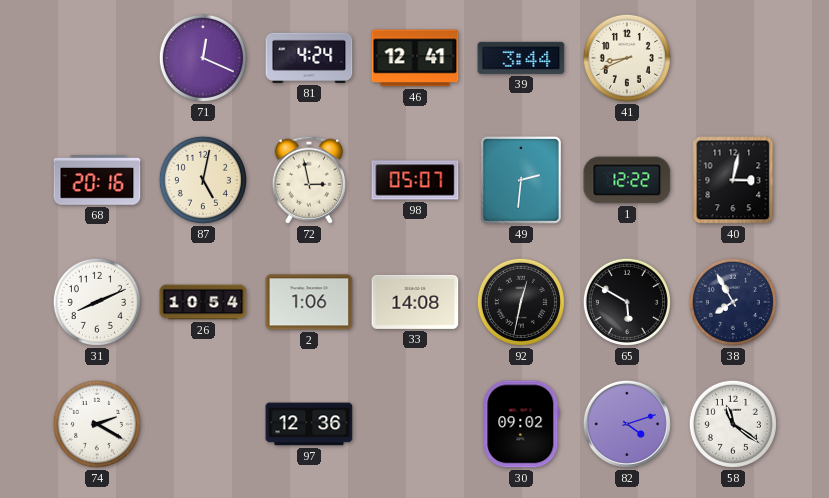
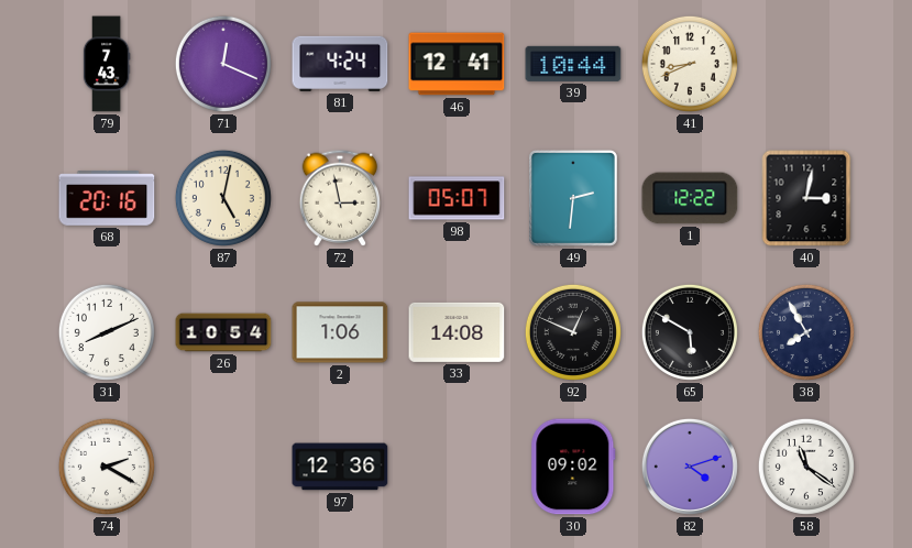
79: none -> 7:43
39: 3:44 -> 10:44
92: 12:32 -> 12:49
